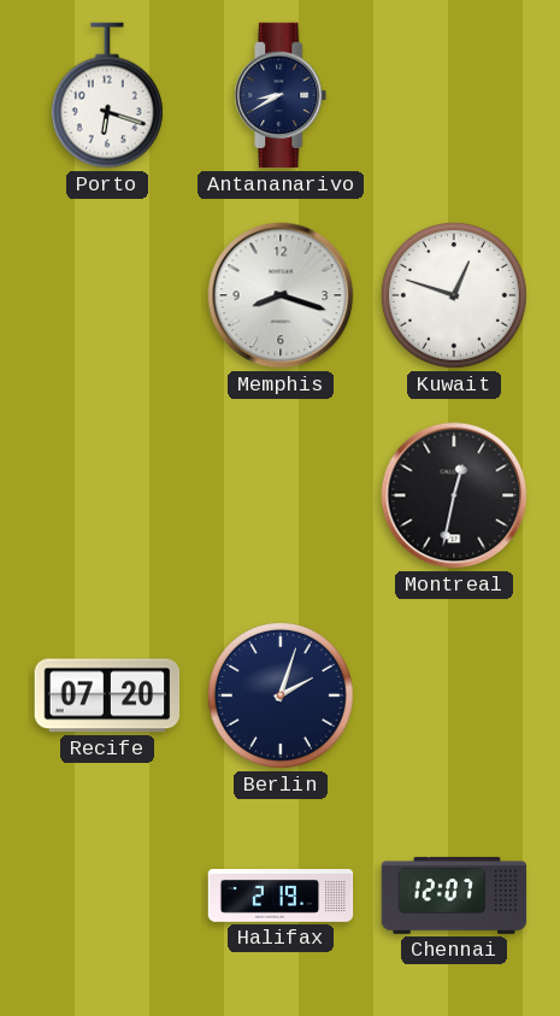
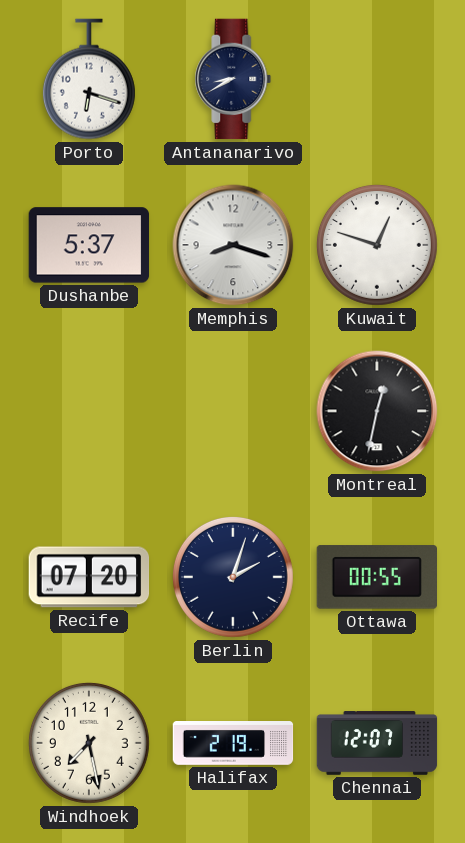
Dushanbe: none -> 5:37
Ottawa: none -> 00:55
Windhoek: none -> 7:28
